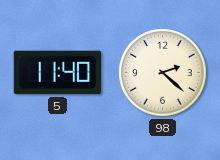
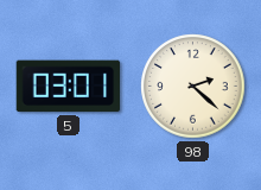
5: 11:40 -> 03:01
